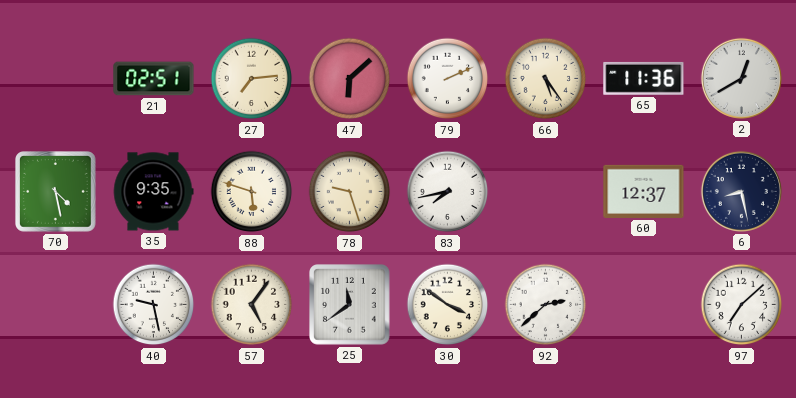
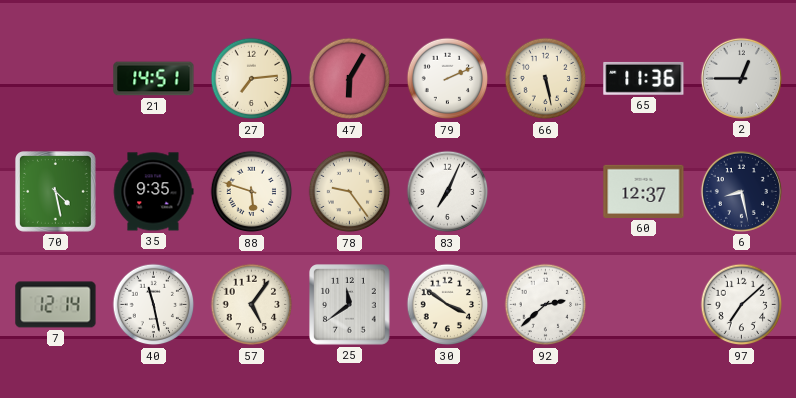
21: 02:51 -> 14:51
47: 6:08 -> 6:05
66: 5:24 -> 5:28
2: 12:40 -> 12:45
78: 9:27 -> 9:24
83: 7:43 -> 7:04
7: none -> 12:14
40: 9:28 -> 11:28
